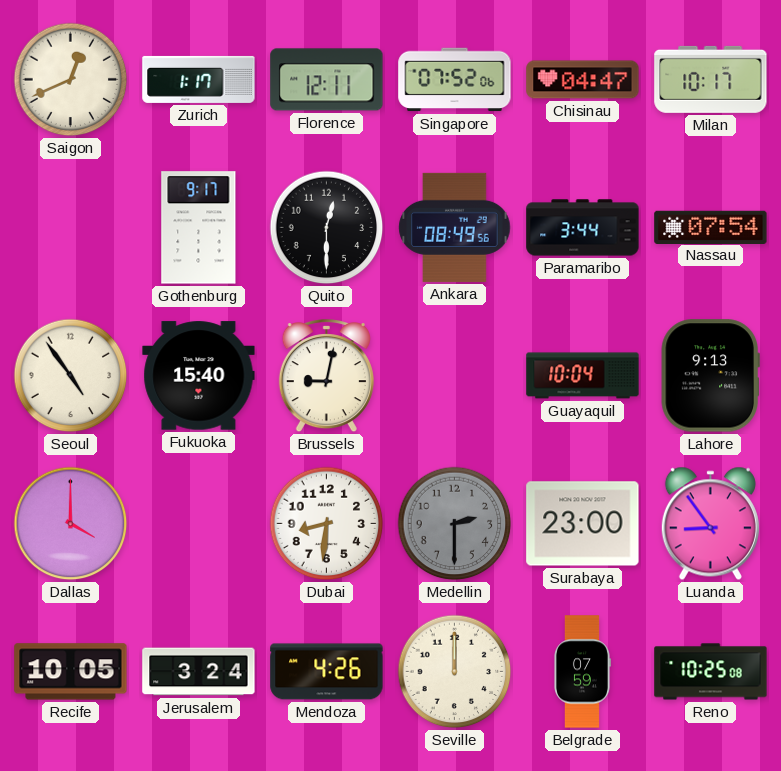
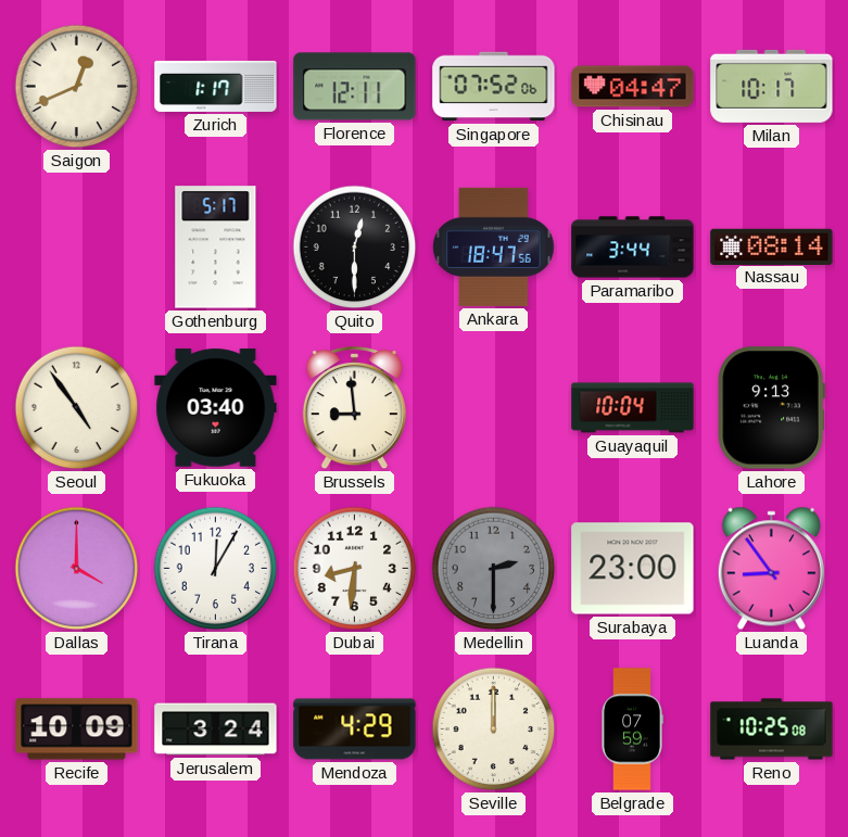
Gothenburg: 9:17 -> 5:17
Ankara: 08:49 -> 18:47
Nassau: 07:54 -> 08:14
Fukuoka: 15:40 -> 03:40
Brussels: 9:02 -> 8:59
Tirana: none -> 12:05
Recife: 10:05 -> 10:09
Mendoza: 4:26 -> 4:29
